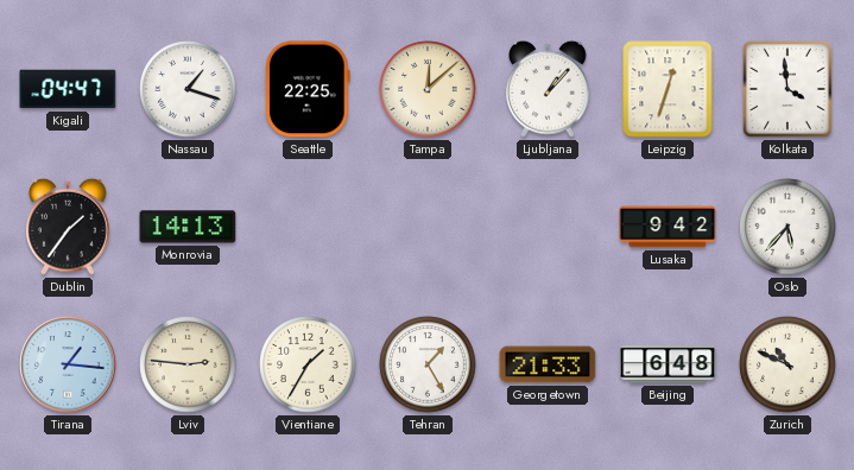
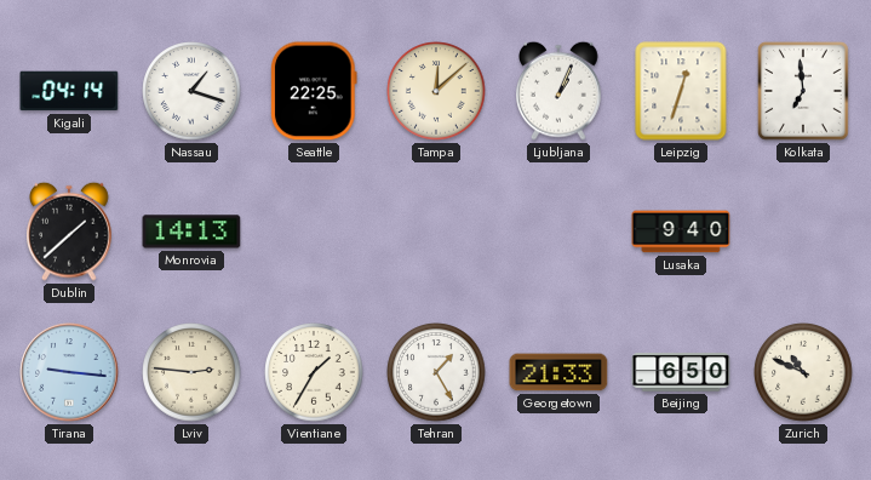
Kigali: 04:47 -> 04:14
Ljubljana: 1:07 -> 1:04
Kolkata: 3:59 -> 6:59
Dublin: 1:36 -> 1:38
Lusaka: 9:42 -> 9:40
Oslo: 5:37 -> none
Tirana: 1:16 -> 9:16
Beijing: 6:48 -> 6:50
